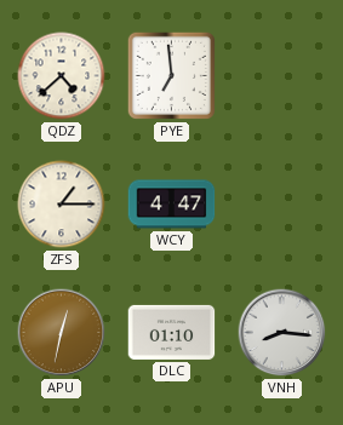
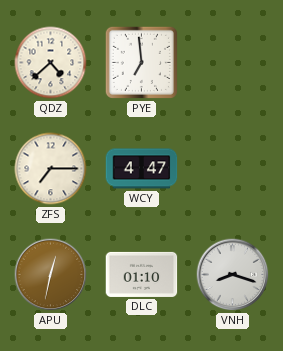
ZFS: 1:15 -> 7:15
VNH: 8:16 -> 8:18
